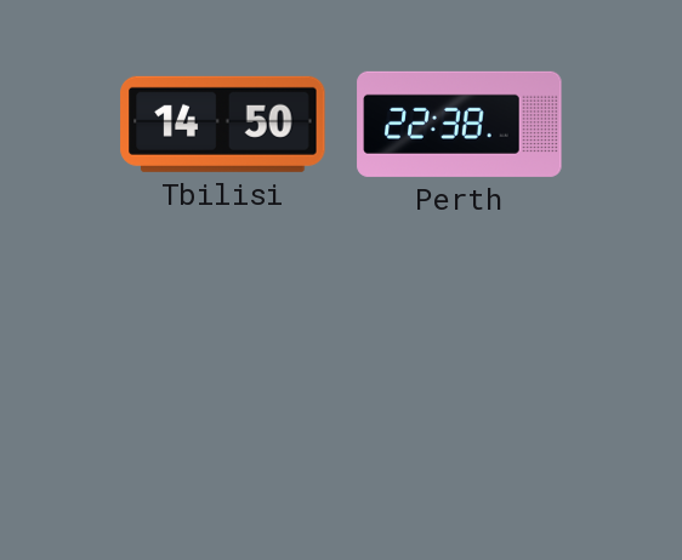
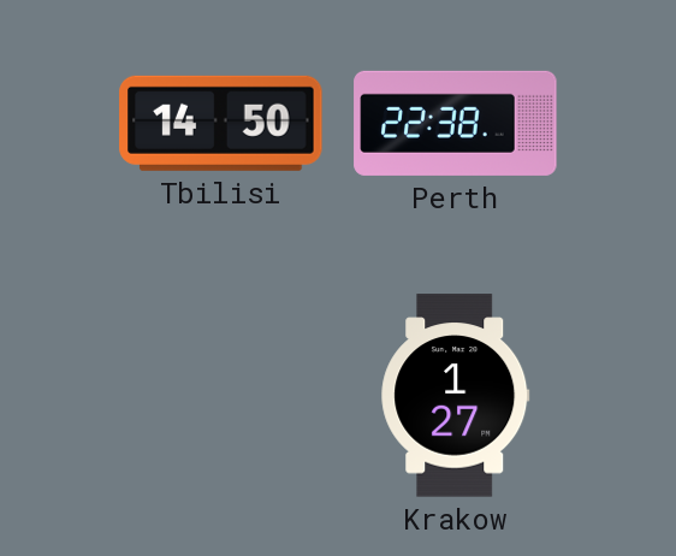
Krakow: none -> 1:27
